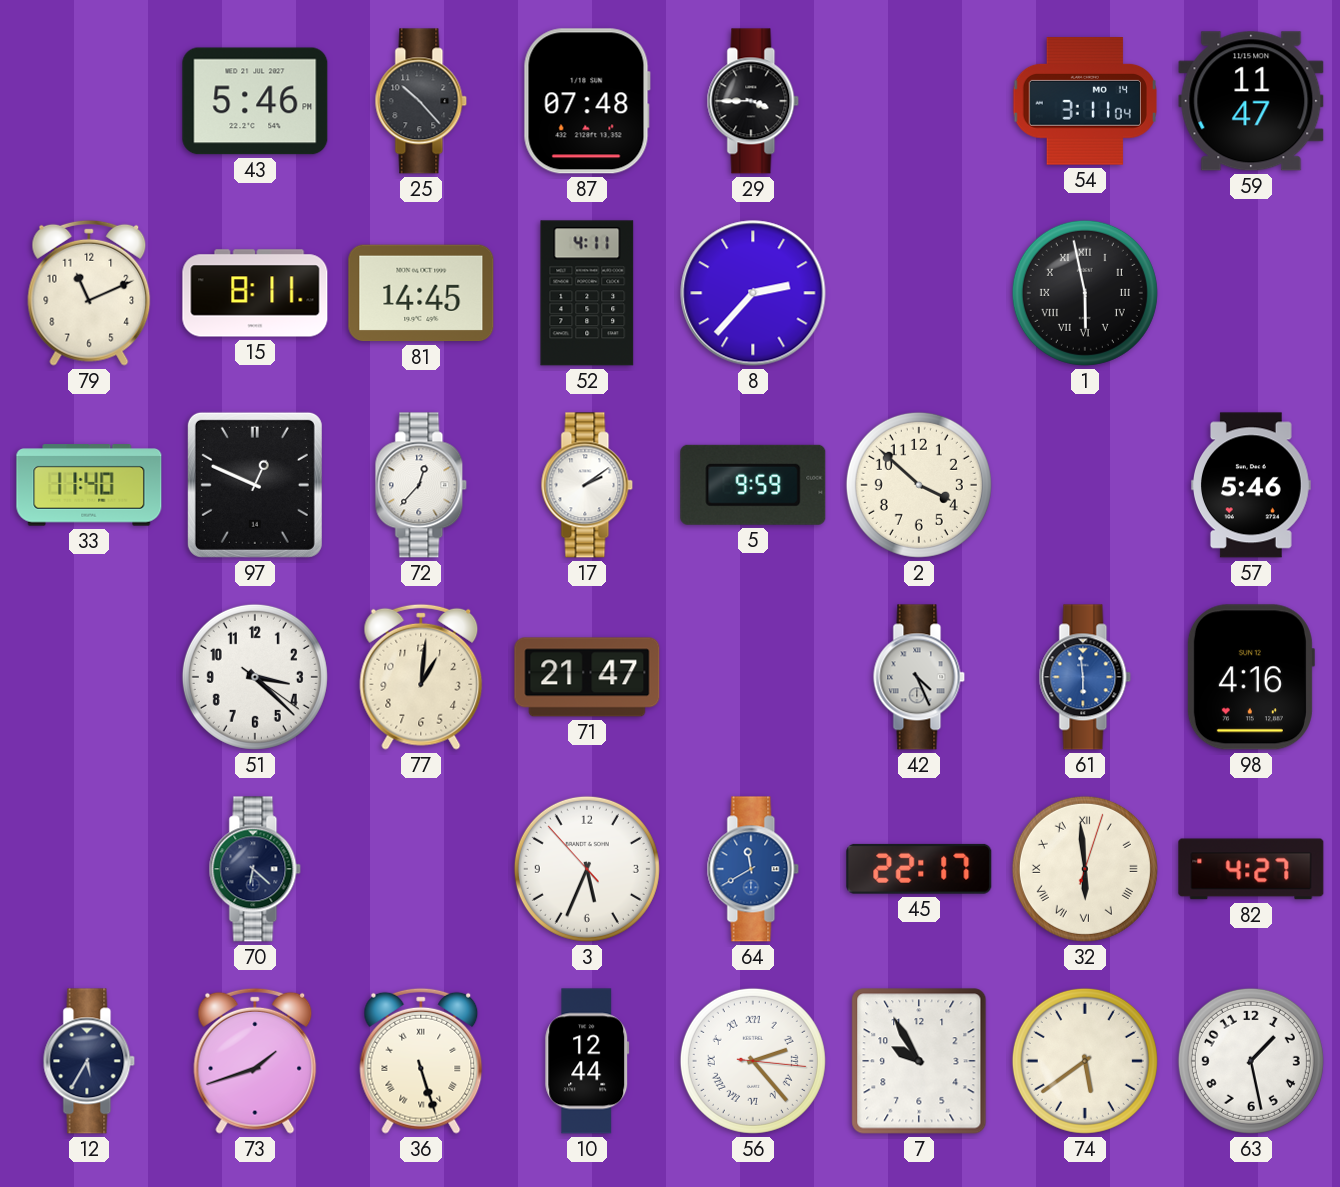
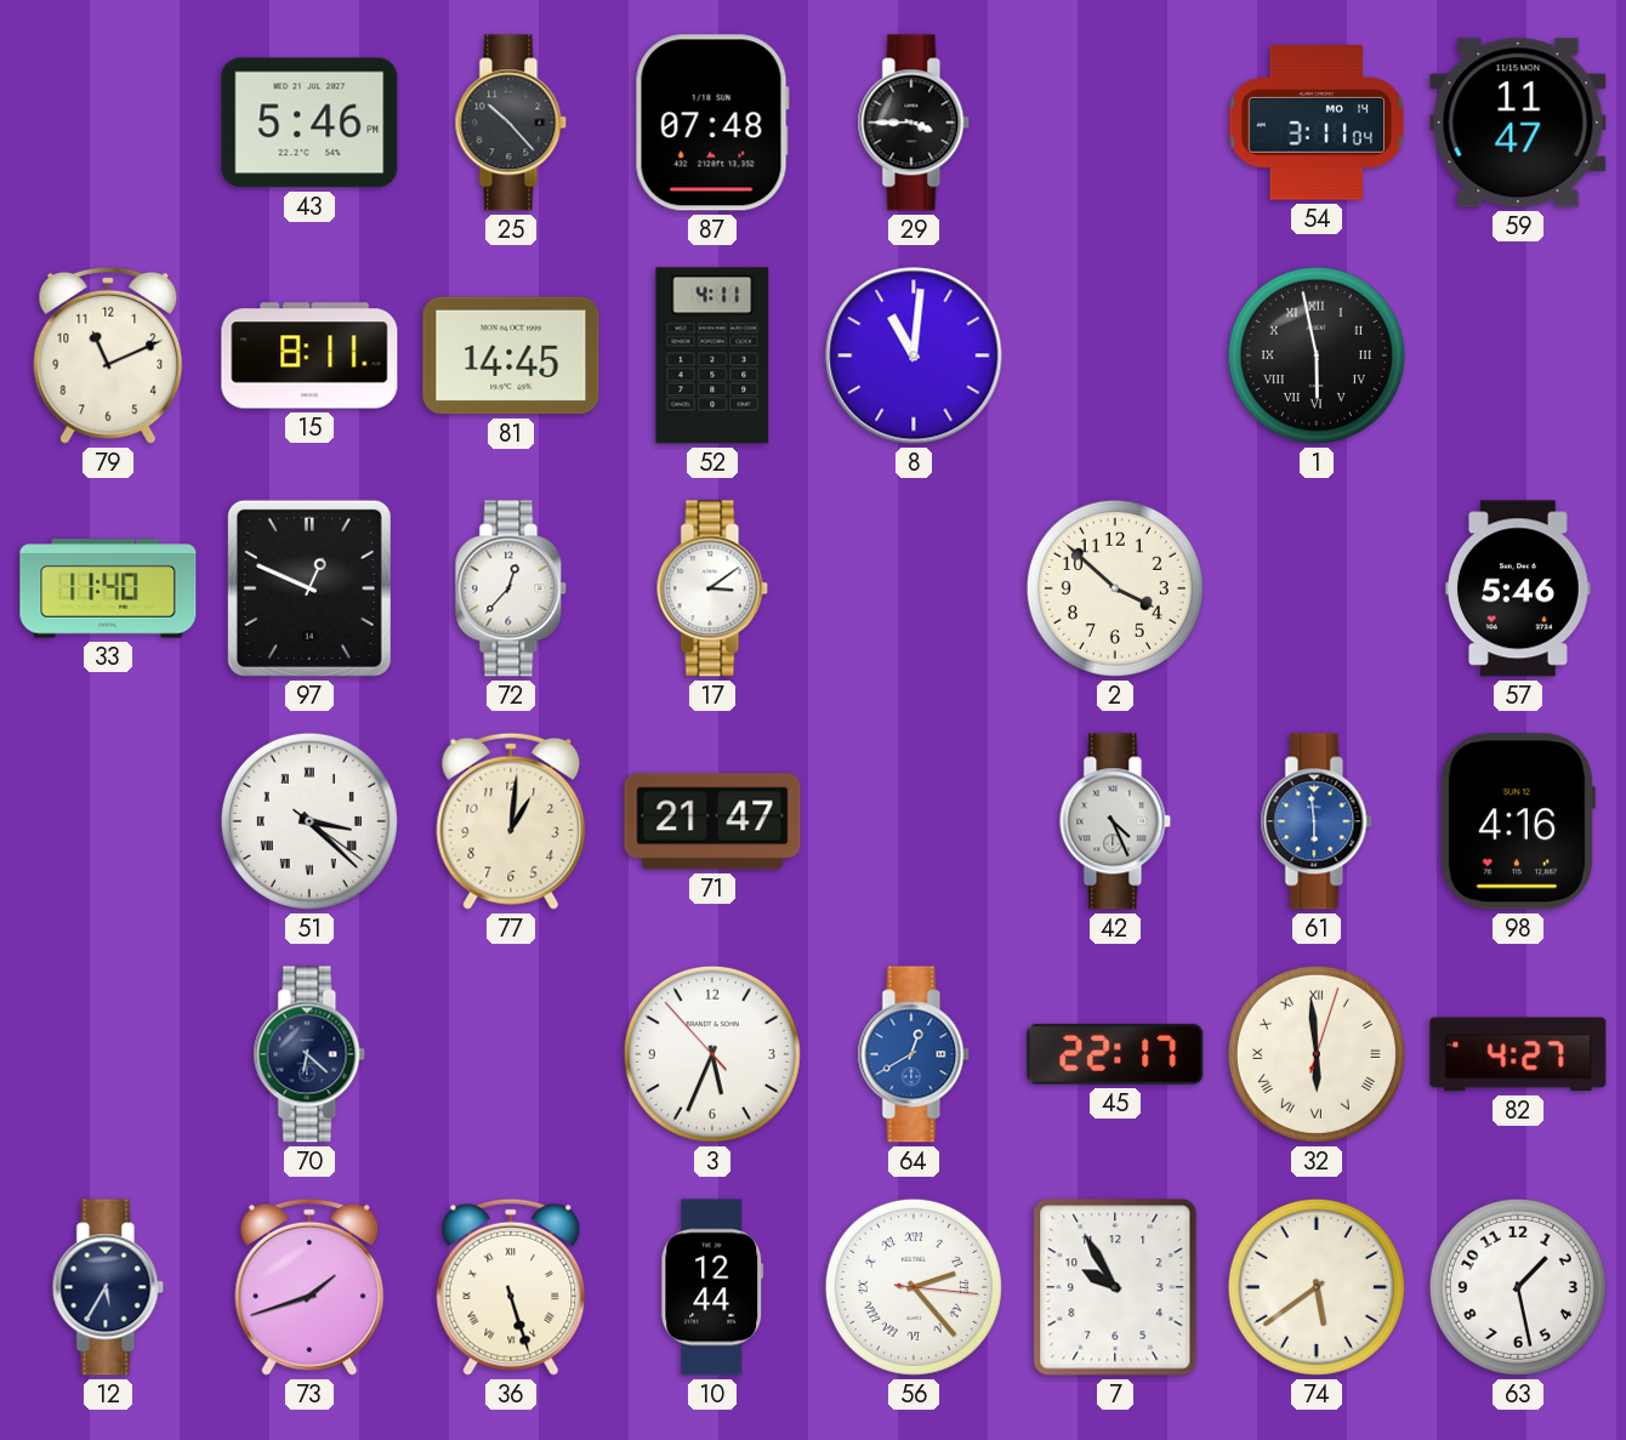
8: 2:37 -> 11:01
17: 2:09 -> 3:09
5: 9:59 -> none
51 numerals: Arabic -> Roman
64: 11:40 -> 12:40
